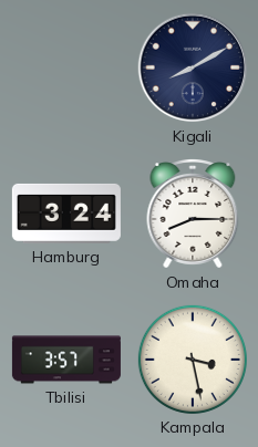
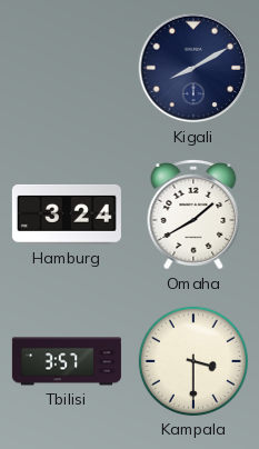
Omaha: 8:15 -> 1:40
Kampala: 3:28 -> 3:30
